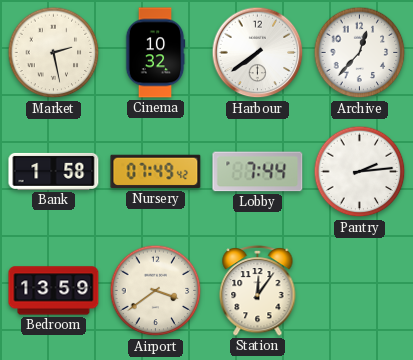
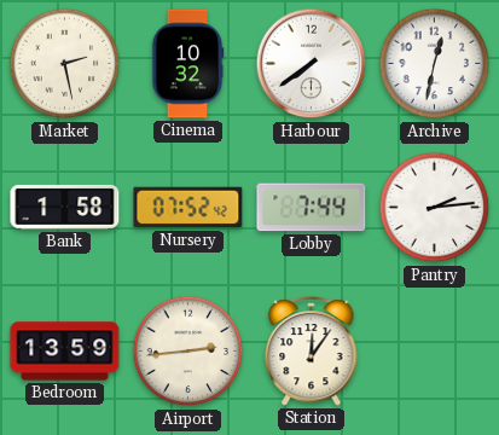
Archive: 12:37 -> 12:32
Nursery: 07:49 -> 07:52
Airport: 3:39 -> 2:44
